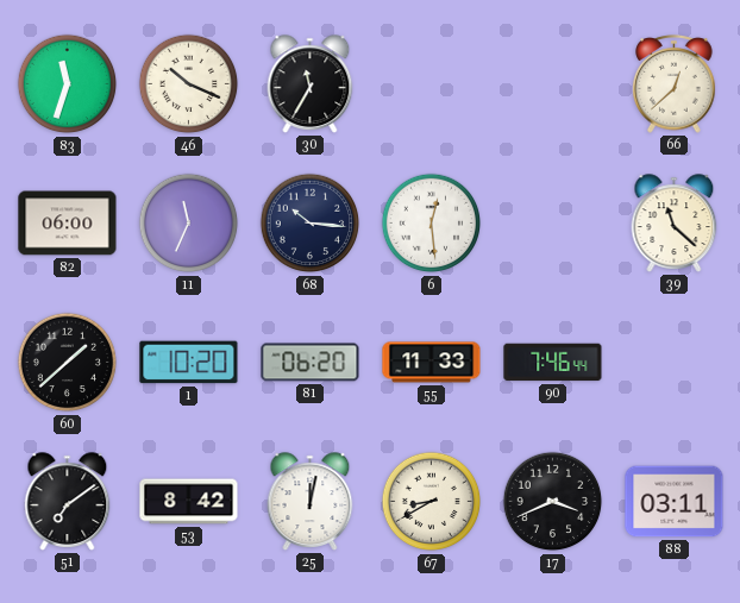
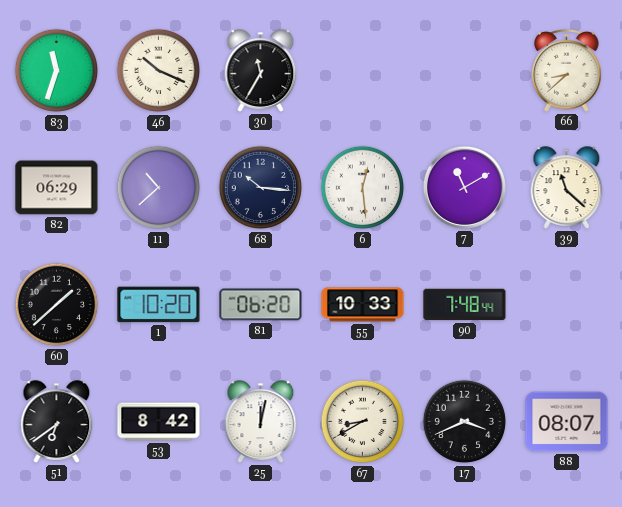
66: 12:38 -> 8:38
82: 06:00 -> 06:29
11: 11:34 -> 10:38
7: none -> 11:10
55: 11:33 -> 10:33
90: 7:46 -> 7:48
51: 7:09 -> 6:39
88: 03:11 -> 08:07
